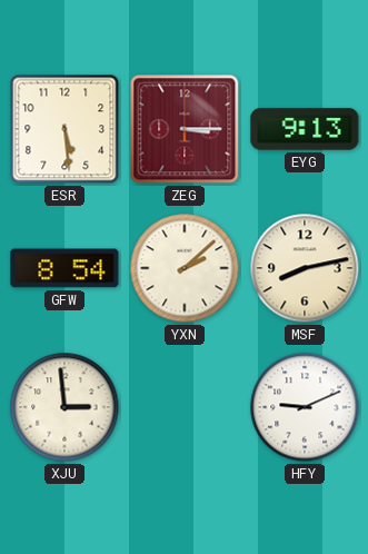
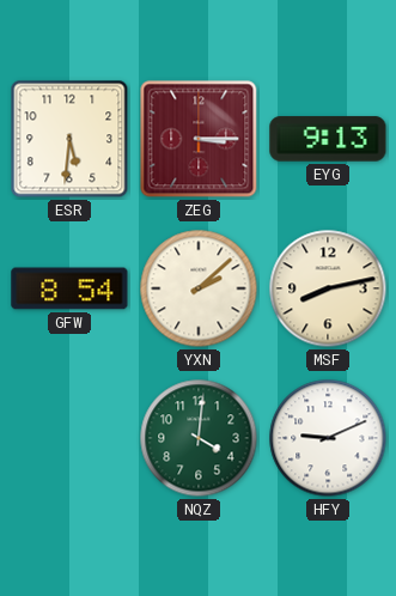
ESR: 5:29 -> 5:31
XJU: 2:59 -> none
NQZ: none -> 4:01
